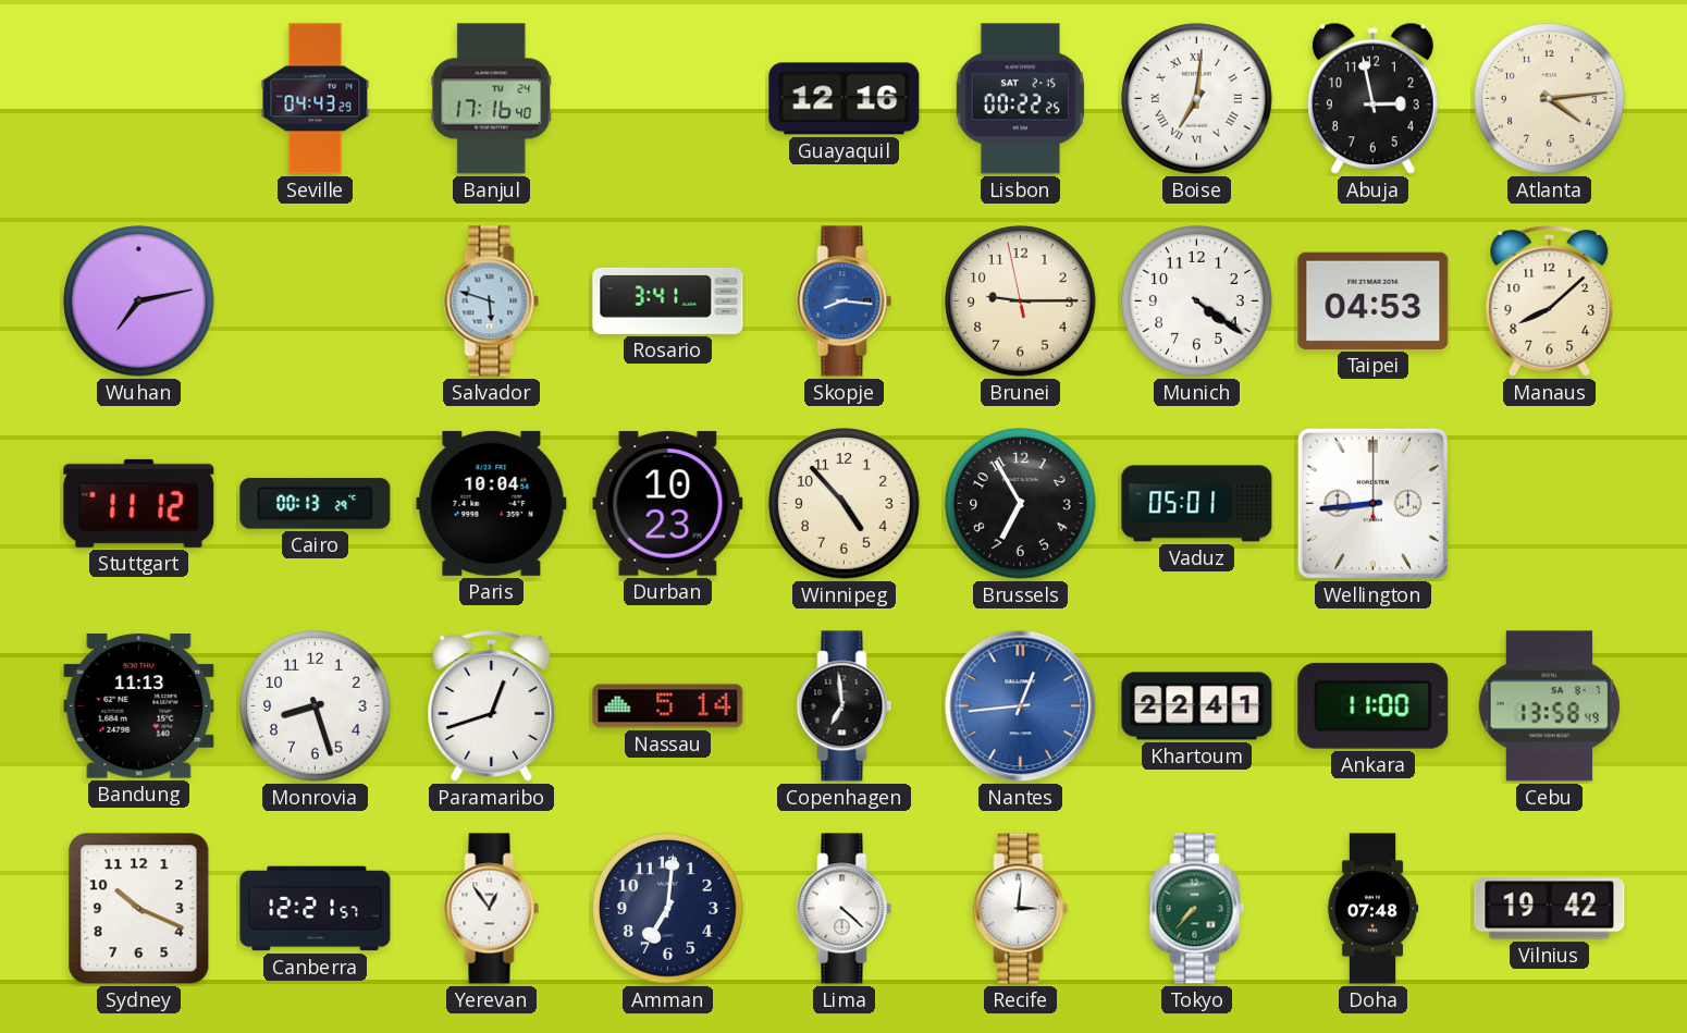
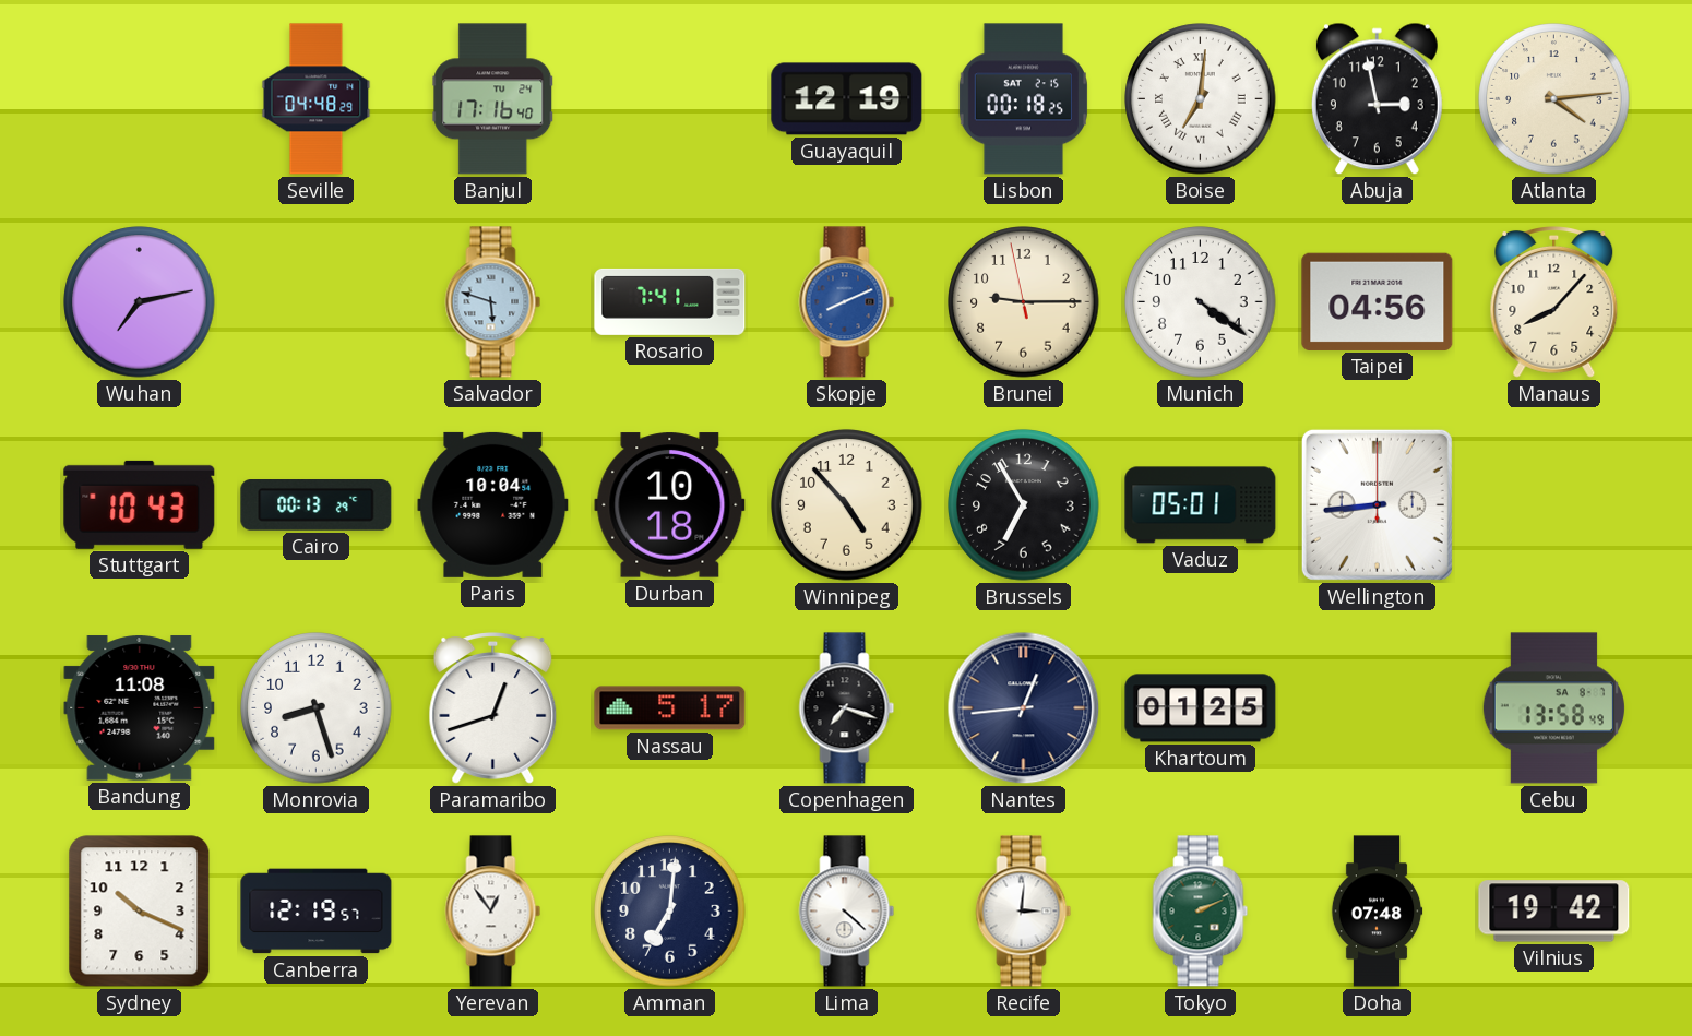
Seville: 04:43 -> 04:48
Guayaquil: 12:16 -> 12:19
Lisbon: 00:22 -> 00:18
Rosario: 3:41 -> 7:41
Skopje: 8:16 -> 8:11
Taipei: 04:53 -> 04:56
Manaus: 8:08 -> 8:07
Stuttgart: 11:12 -> 10:43
Durban: 10:23 -> 10:18
Bandung: 11:13 -> 11:08
Nassau: 5:14 -> 5:17
Copenhagen: 6:59 -> 7:18
Nantes dial: blue -> navy
Khartoum: 22:41 -> 01:25
Ankara: 11:00 -> none
Canberra: 12:21 -> 12:19
Tokyo: 7:37 -> 2:11
